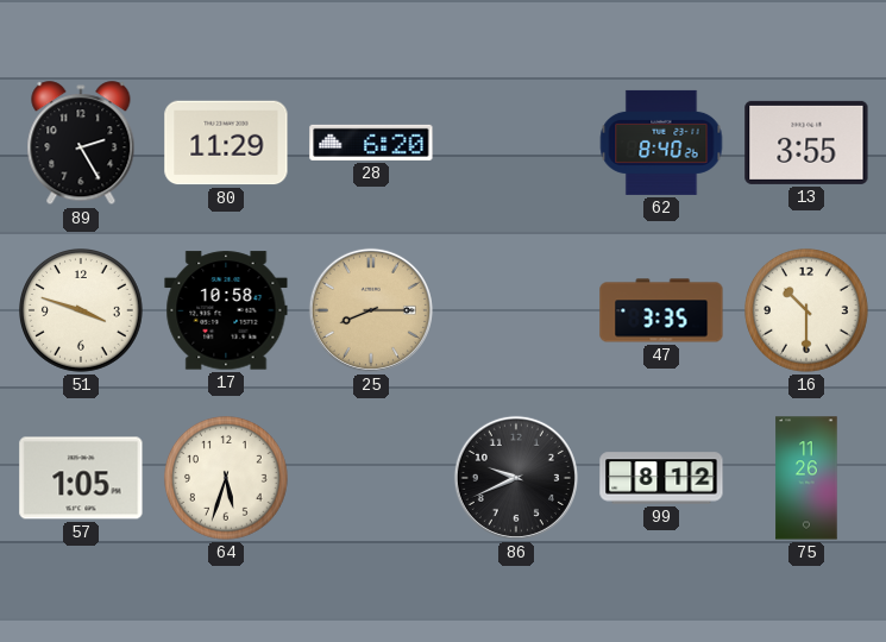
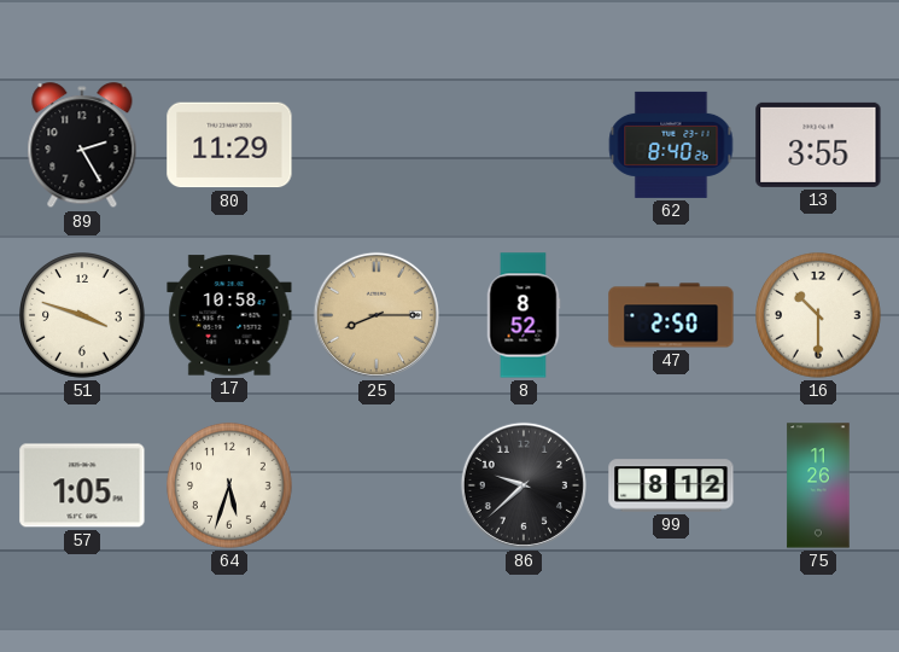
28: 6:20 -> none
8: none -> 8:52
47: 3:35 -> 2:50
86: 9:41 -> 9:38
